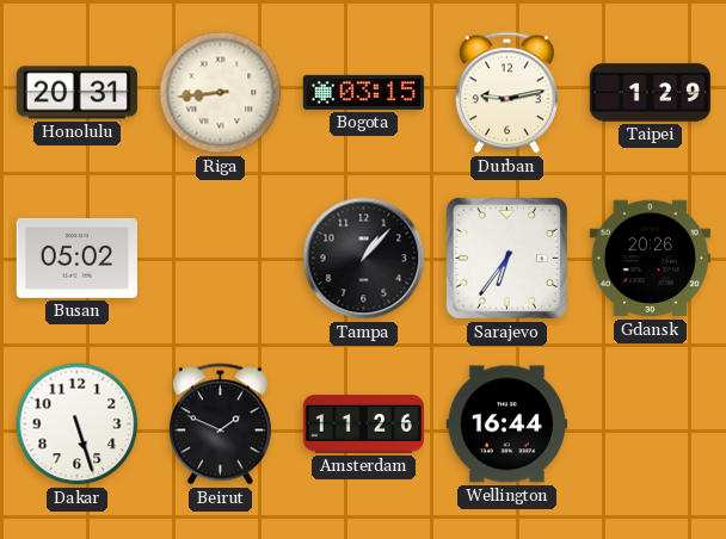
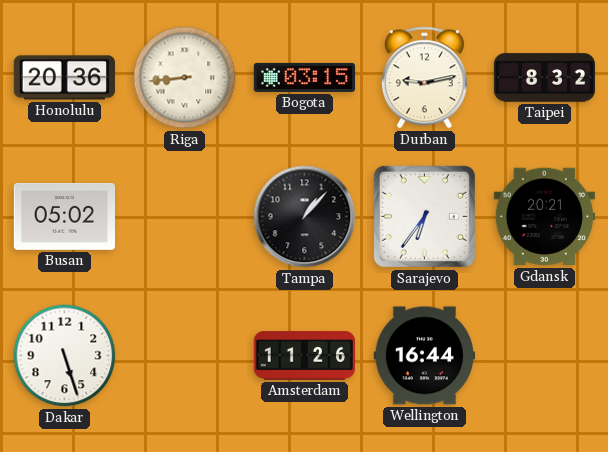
Honolulu: 20:31 -> 20:36
Taipei: 1:29 -> 8:32
Gdansk: 20:26 -> 20:21
Beirut: 1:49 -> none
